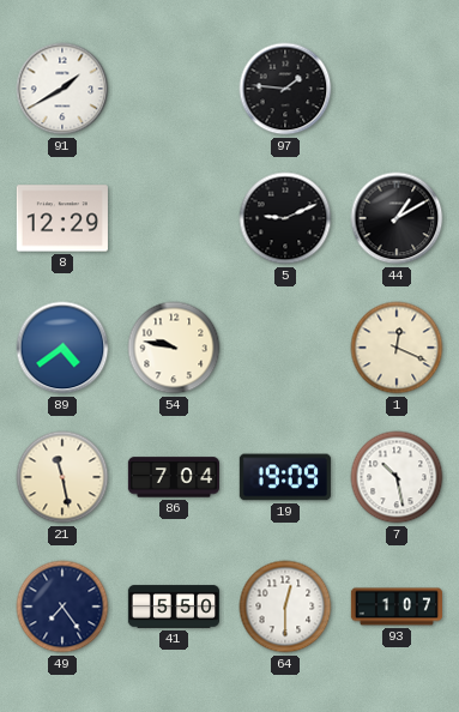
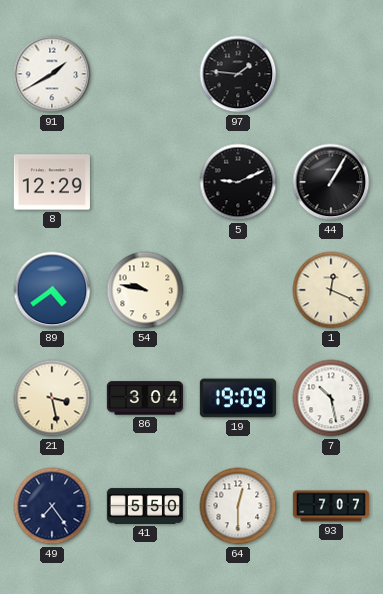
44: 1:10 -> 1:05
21: 11:28 -> 3:28
86: 7:04 -> 3:04
93: 1:07 -> 7:07
